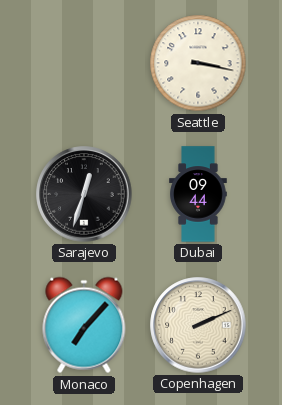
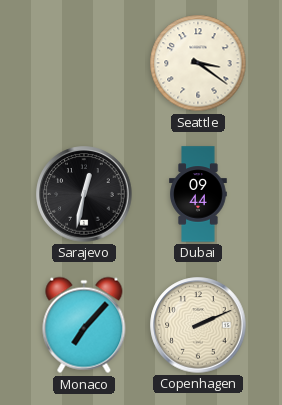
Seattle: 3:17 -> 3:21
Sarajevo: 12:33 -> 12:32
